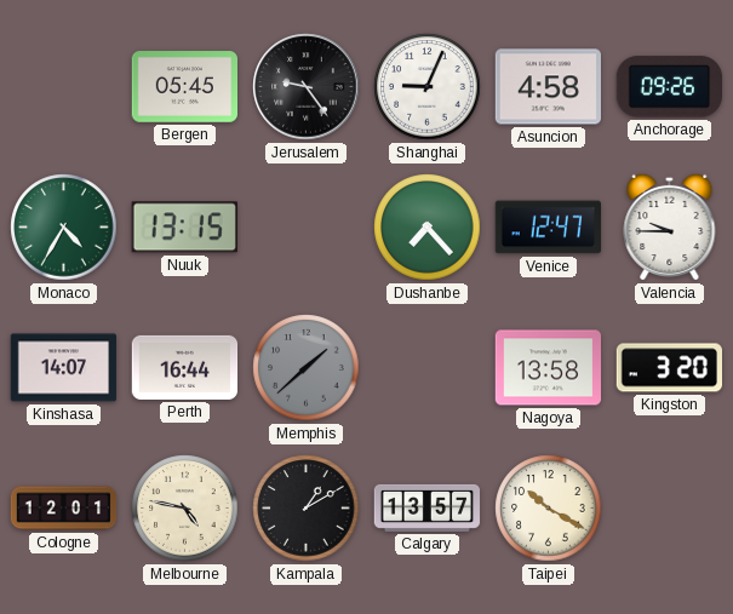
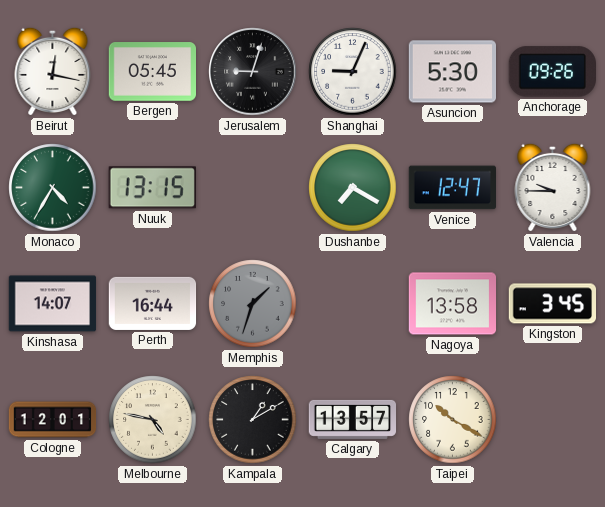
Beirut: none -> 12:17
Jerusalem: 9:24 -> 9:03
Asuncion: 4:58 -> 5:30
Dushanbe: 7:23 -> 7:20
Memphis: 1:38 -> 1:33
Kingston: 3:20 -> 3:45
